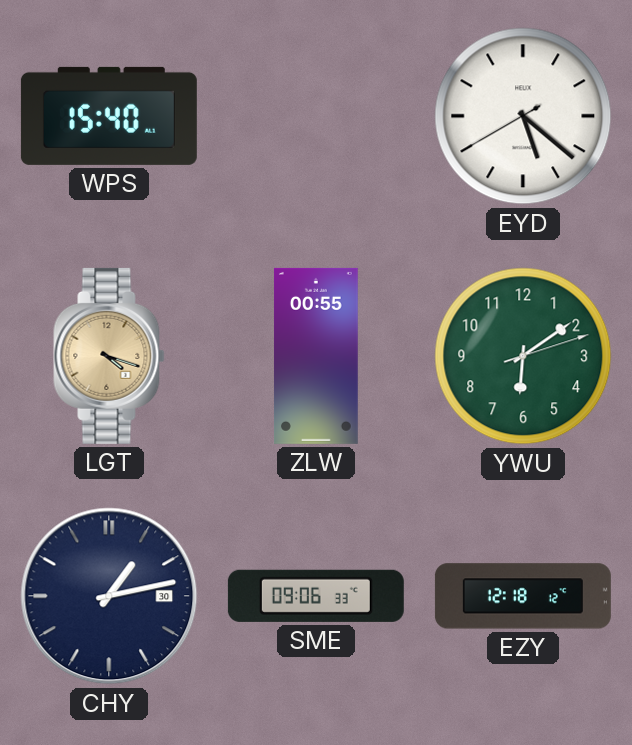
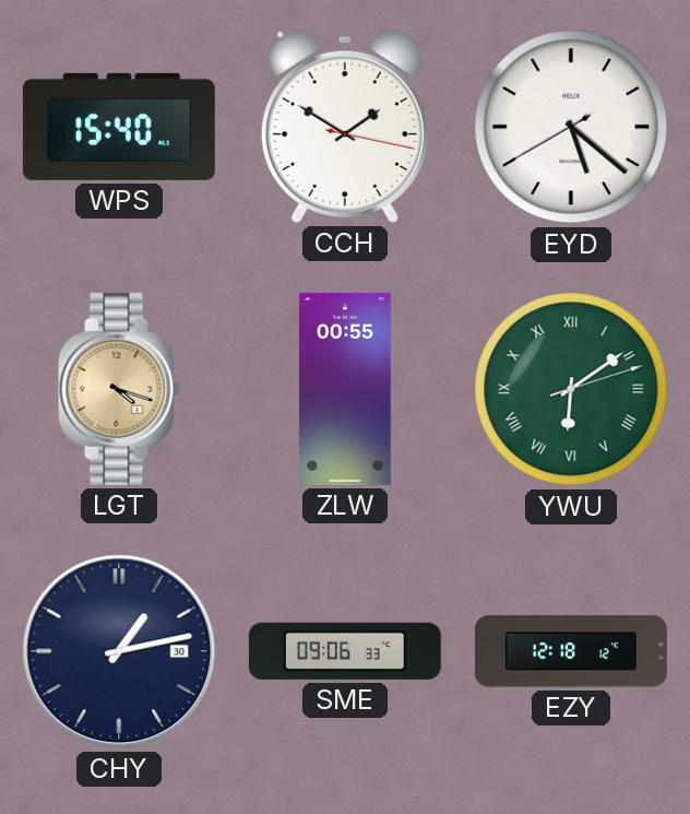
CCH: none -> 1:50
YWU numerals: Arabic -> Roman
